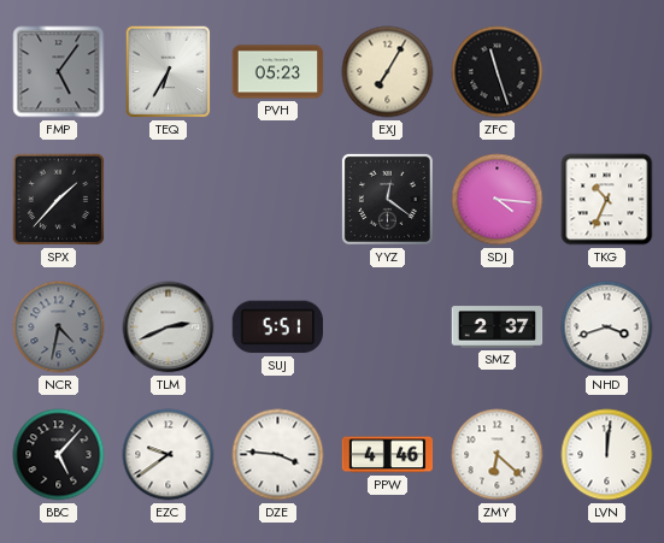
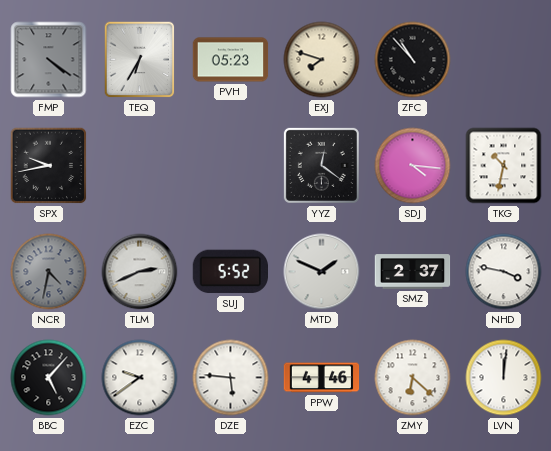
FMP: 5:06 -> 4:21
EXJ: 7:05 -> 7:48
ZFC: 11:27 -> 10:53
SPX: 1:37 -> 9:43
TKG: 10:34 -> 10:32
SUJ: 5:51 -> 5:52
MTD: none -> 1:49
NHD: 3:42 -> 3:47
DZE: 3:46 -> 5:46
